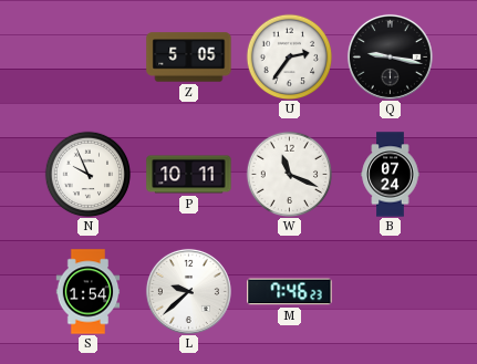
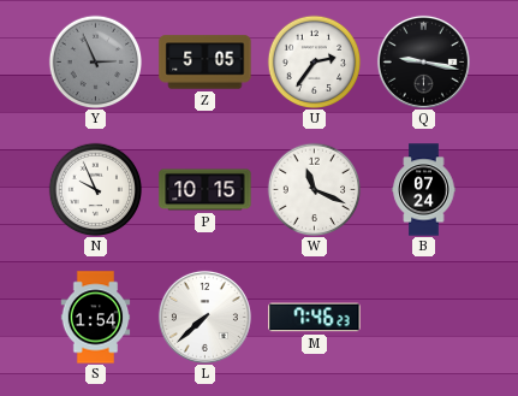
Y: none -> 2:56
P: 10:11 -> 10:15
L: 9:38 -> 7:38
